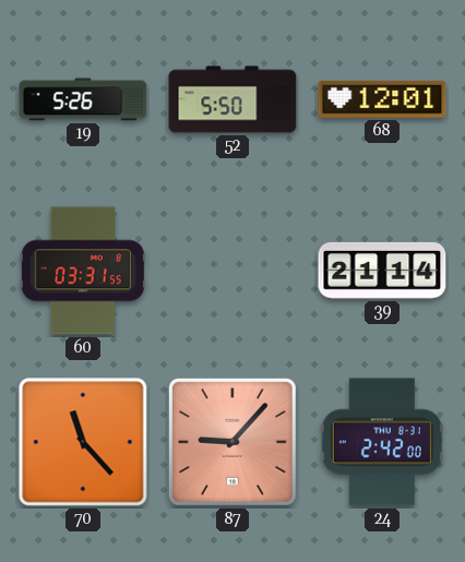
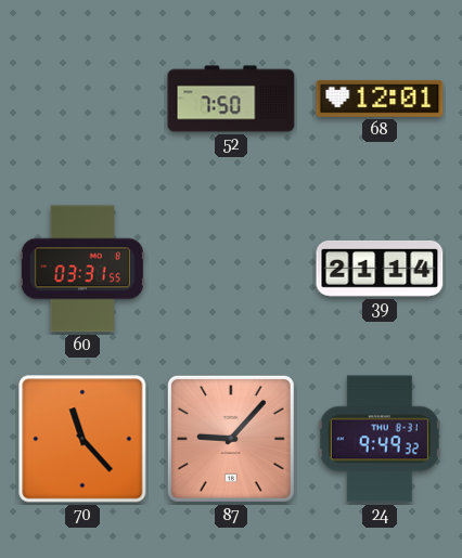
19: 5:26 -> none
52: 5:50 -> 7:50
24: 2:42 -> 9:49
